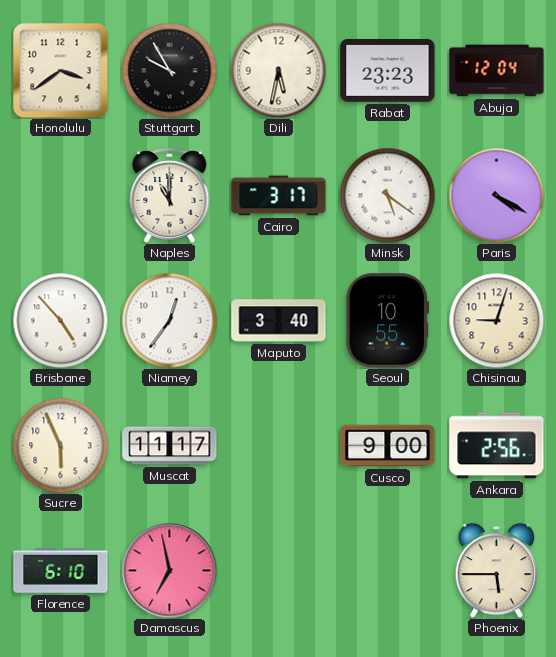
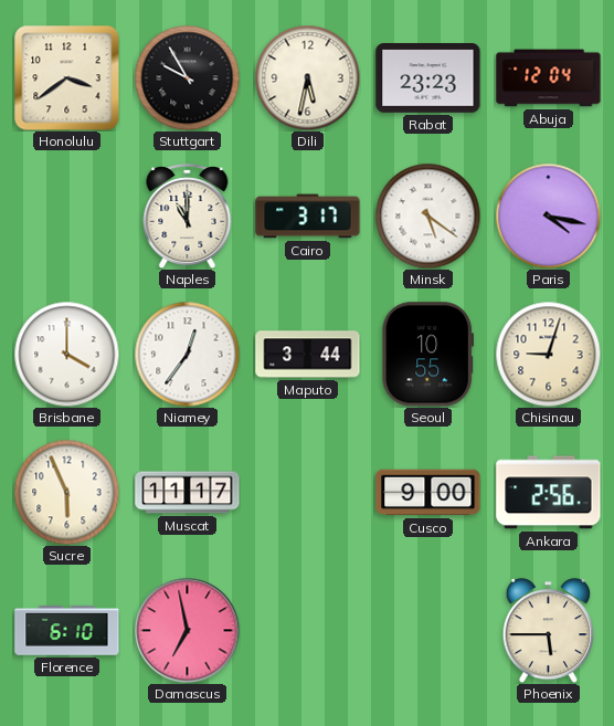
Paris: 4:20 -> 4:17
Brisbane: 4:53 -> 4:00
Maputo: 3:40 -> 3:44
